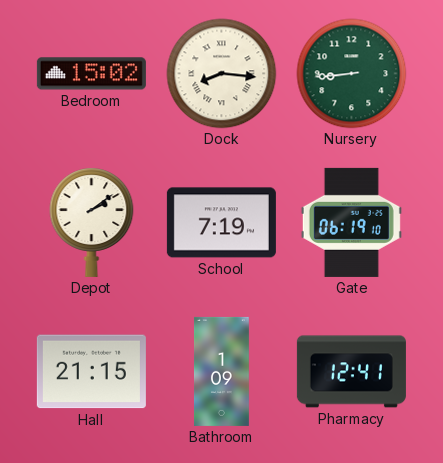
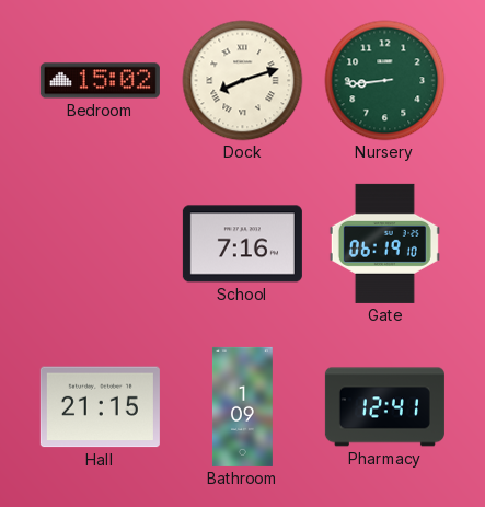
Dock: 8:16 -> 8:12
Depot: 2:09 -> none
School: 7:19 -> 7:16
